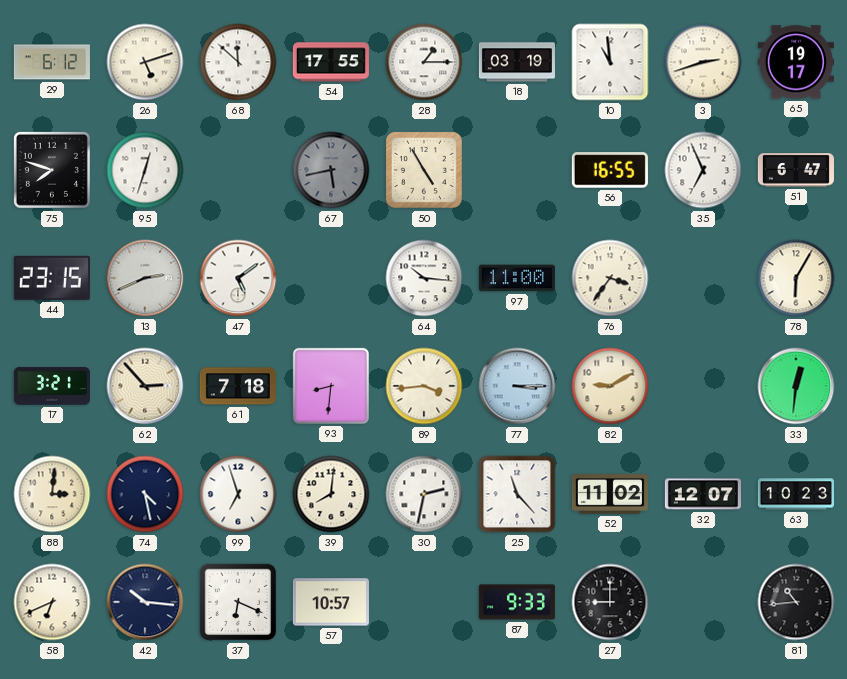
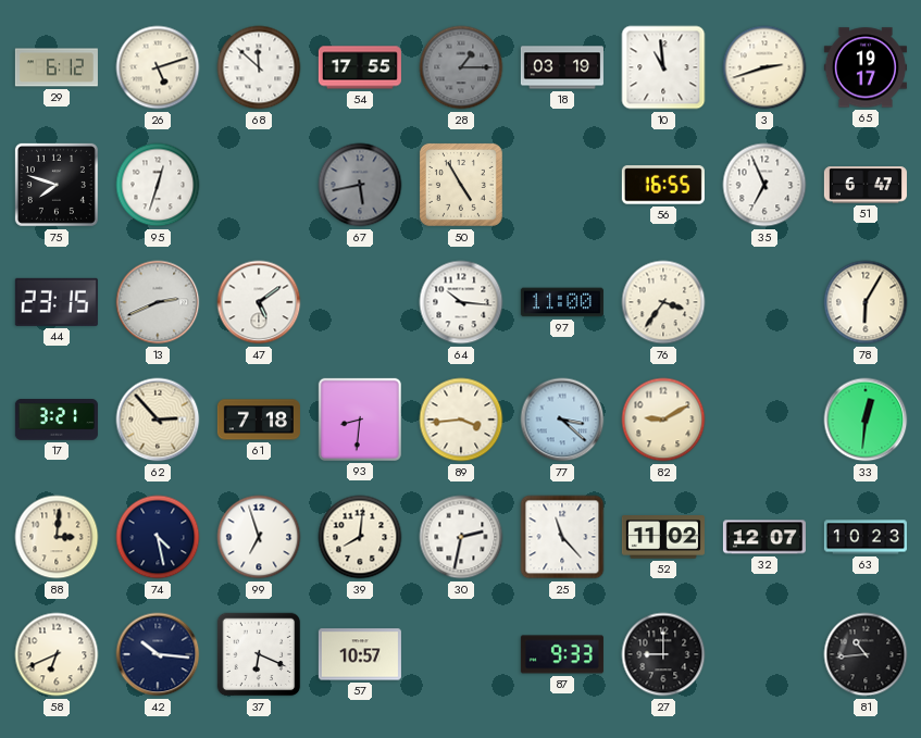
28 dial: white -> grey
77: 3:15 -> 3:22
